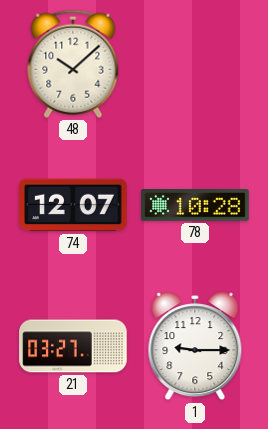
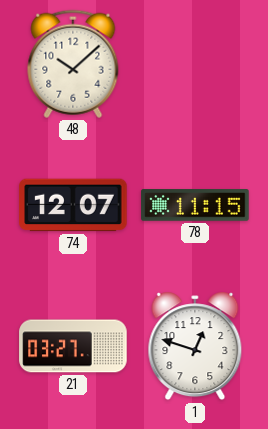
78: 10:28 -> 11:15
1: 9:15 -> 12:48
